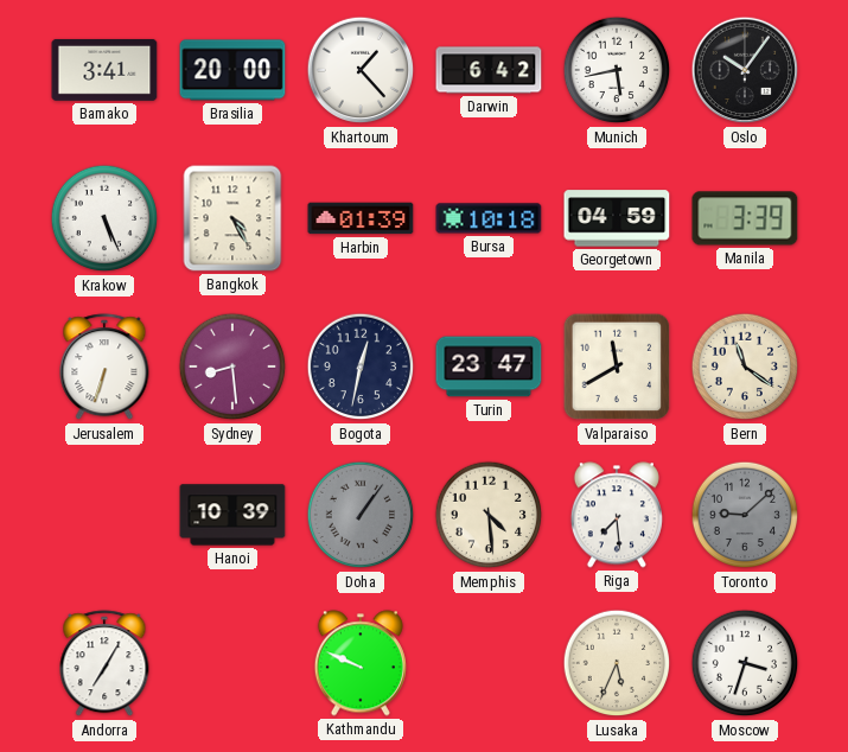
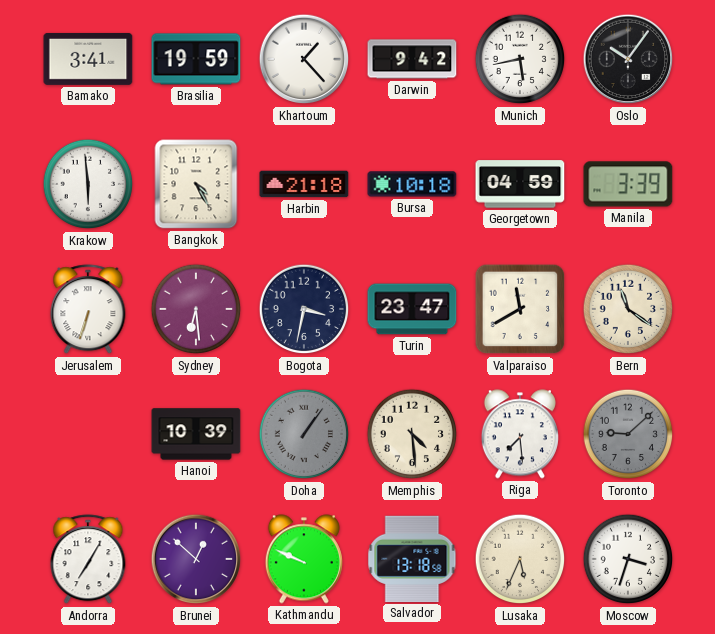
Brasilia: 20:00 -> 19:59
Darwin: 6:42 -> 9:42
Krakow: 5:26 -> 5:59
Harbin: 01:39 -> 21:18
Sydney: 8:29 -> 6:29
Bogota: 12:32 -> 3:32
Brunei: none -> 12:52
Salvador: none -> 13:18
